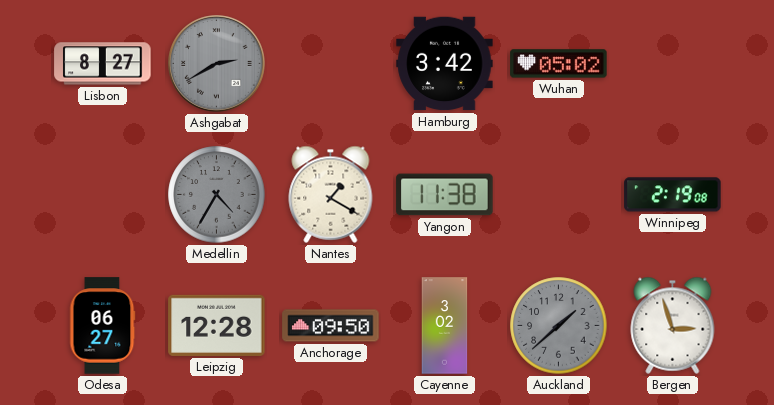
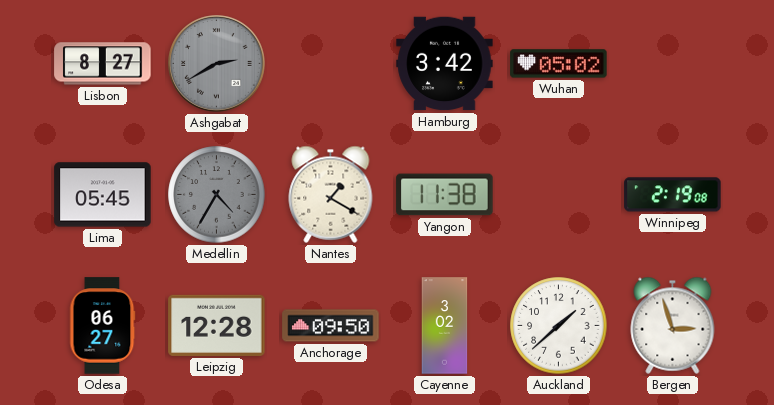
Lima: none -> 05:45
Auckland dial: grey -> white
